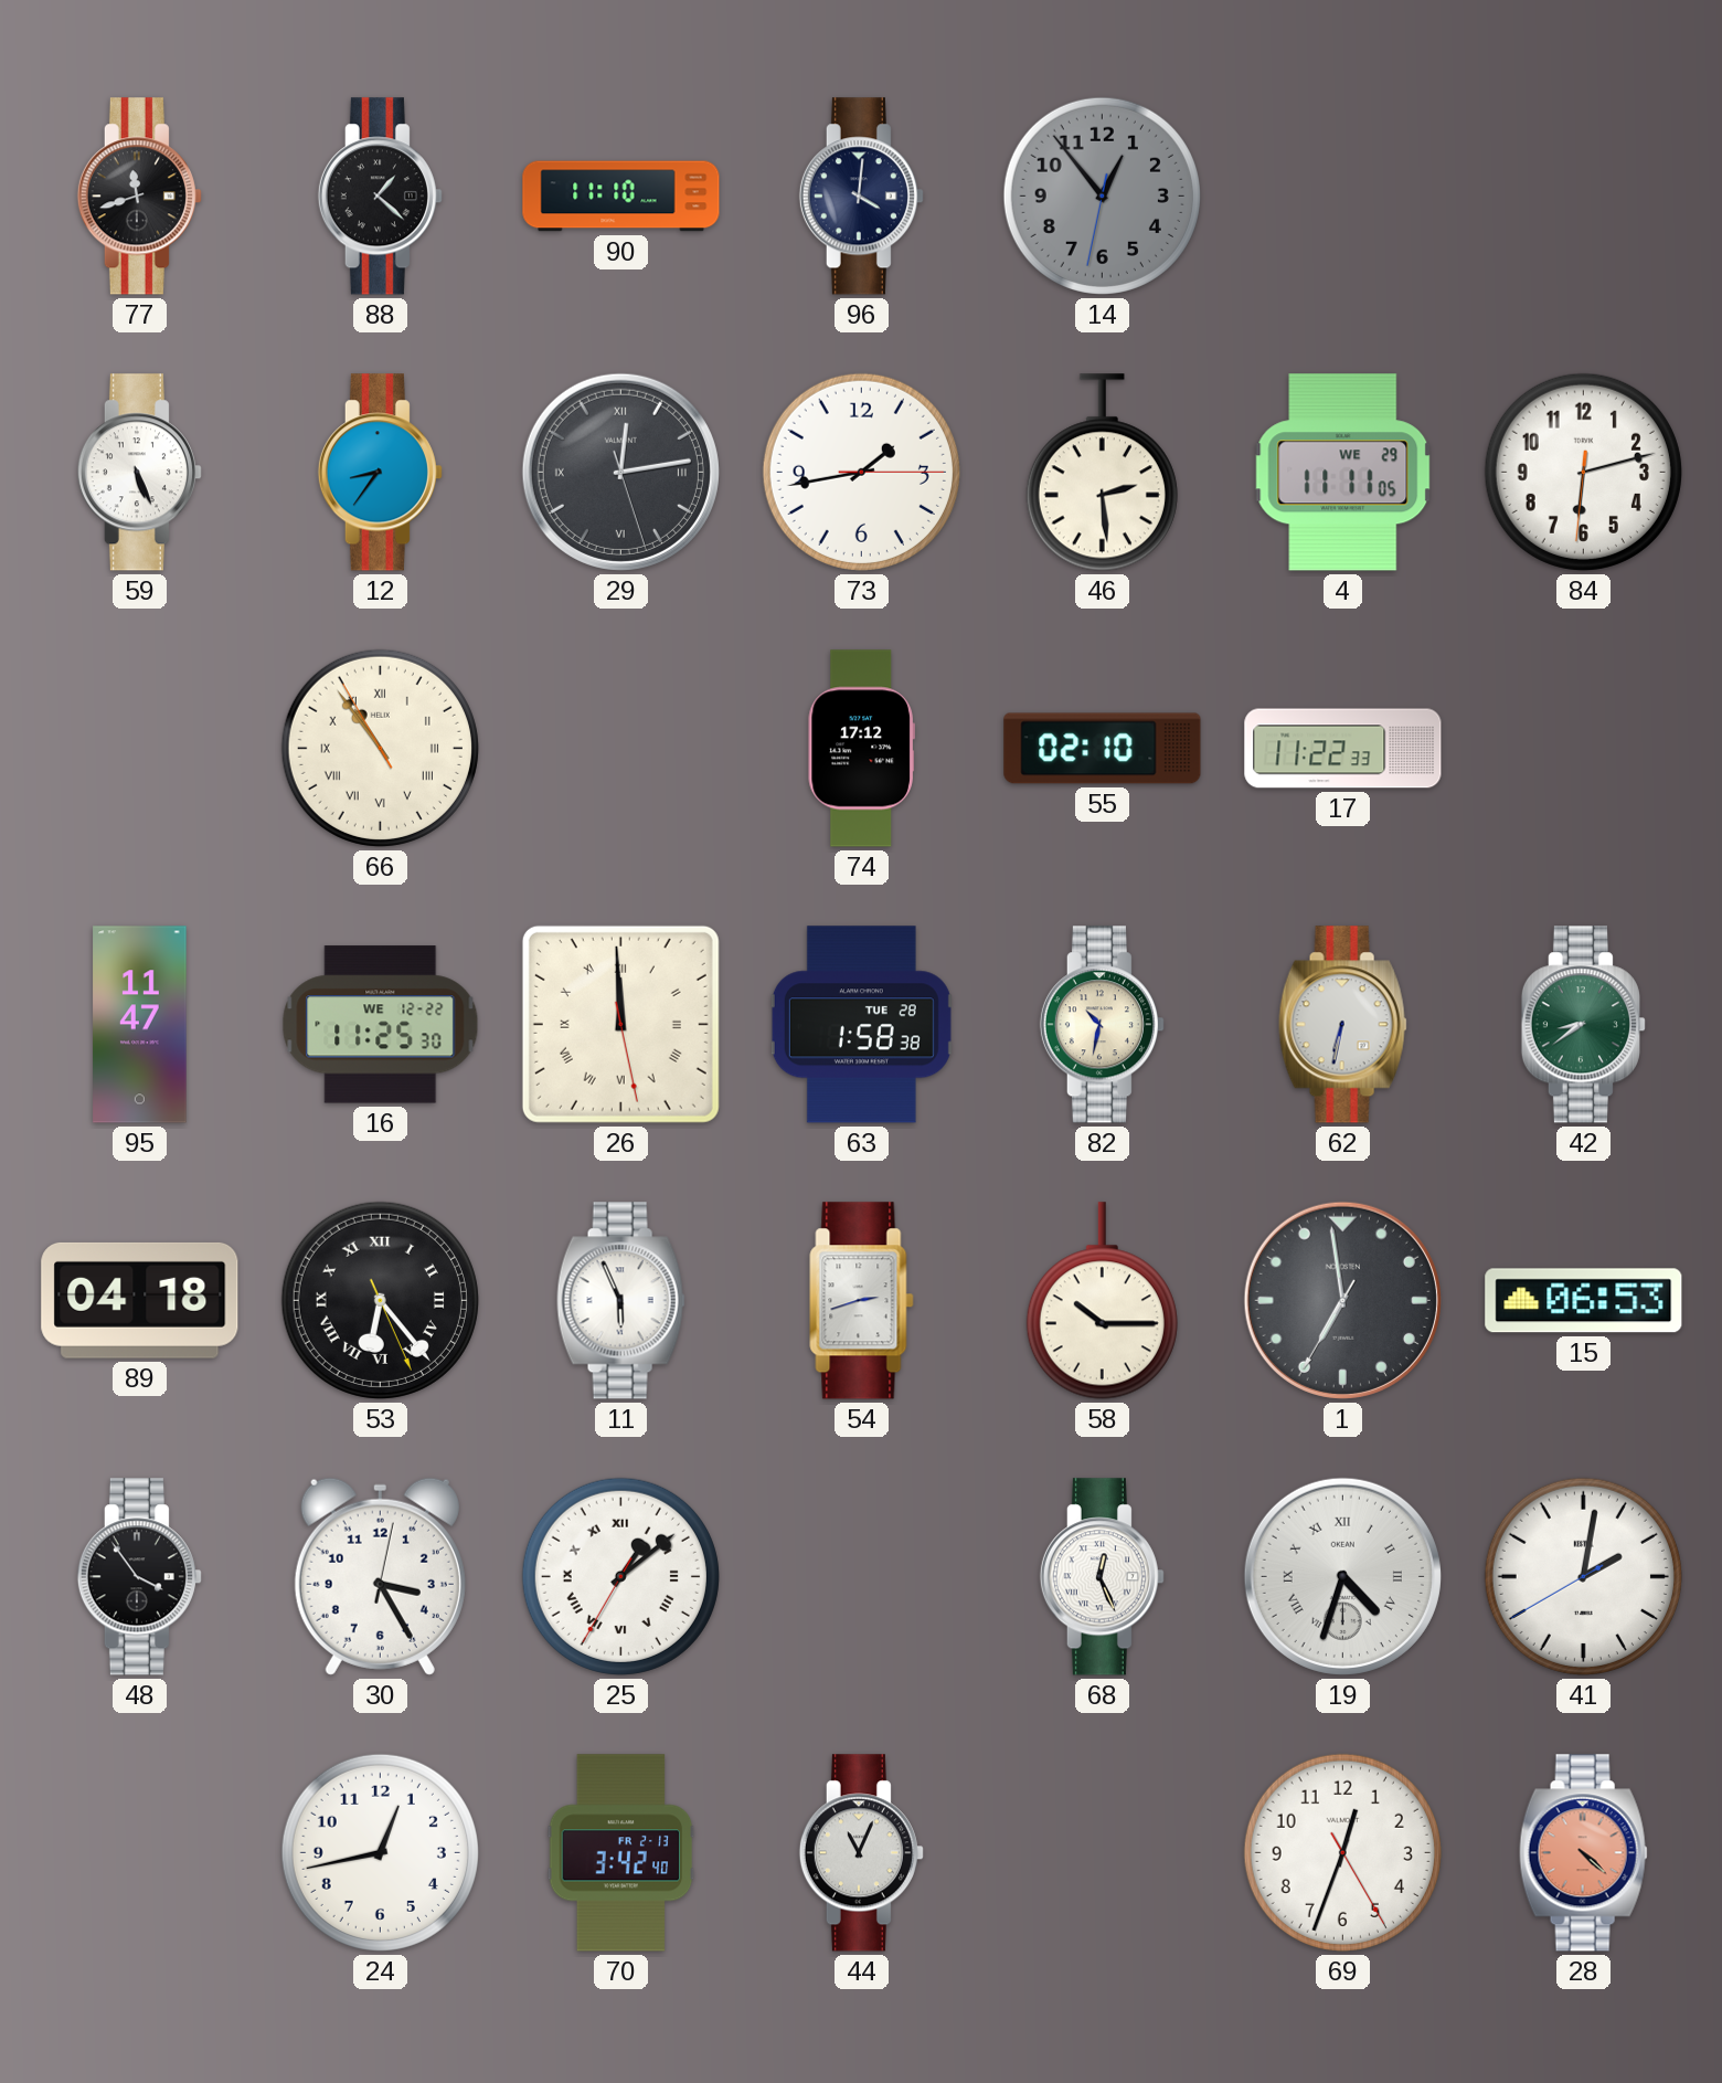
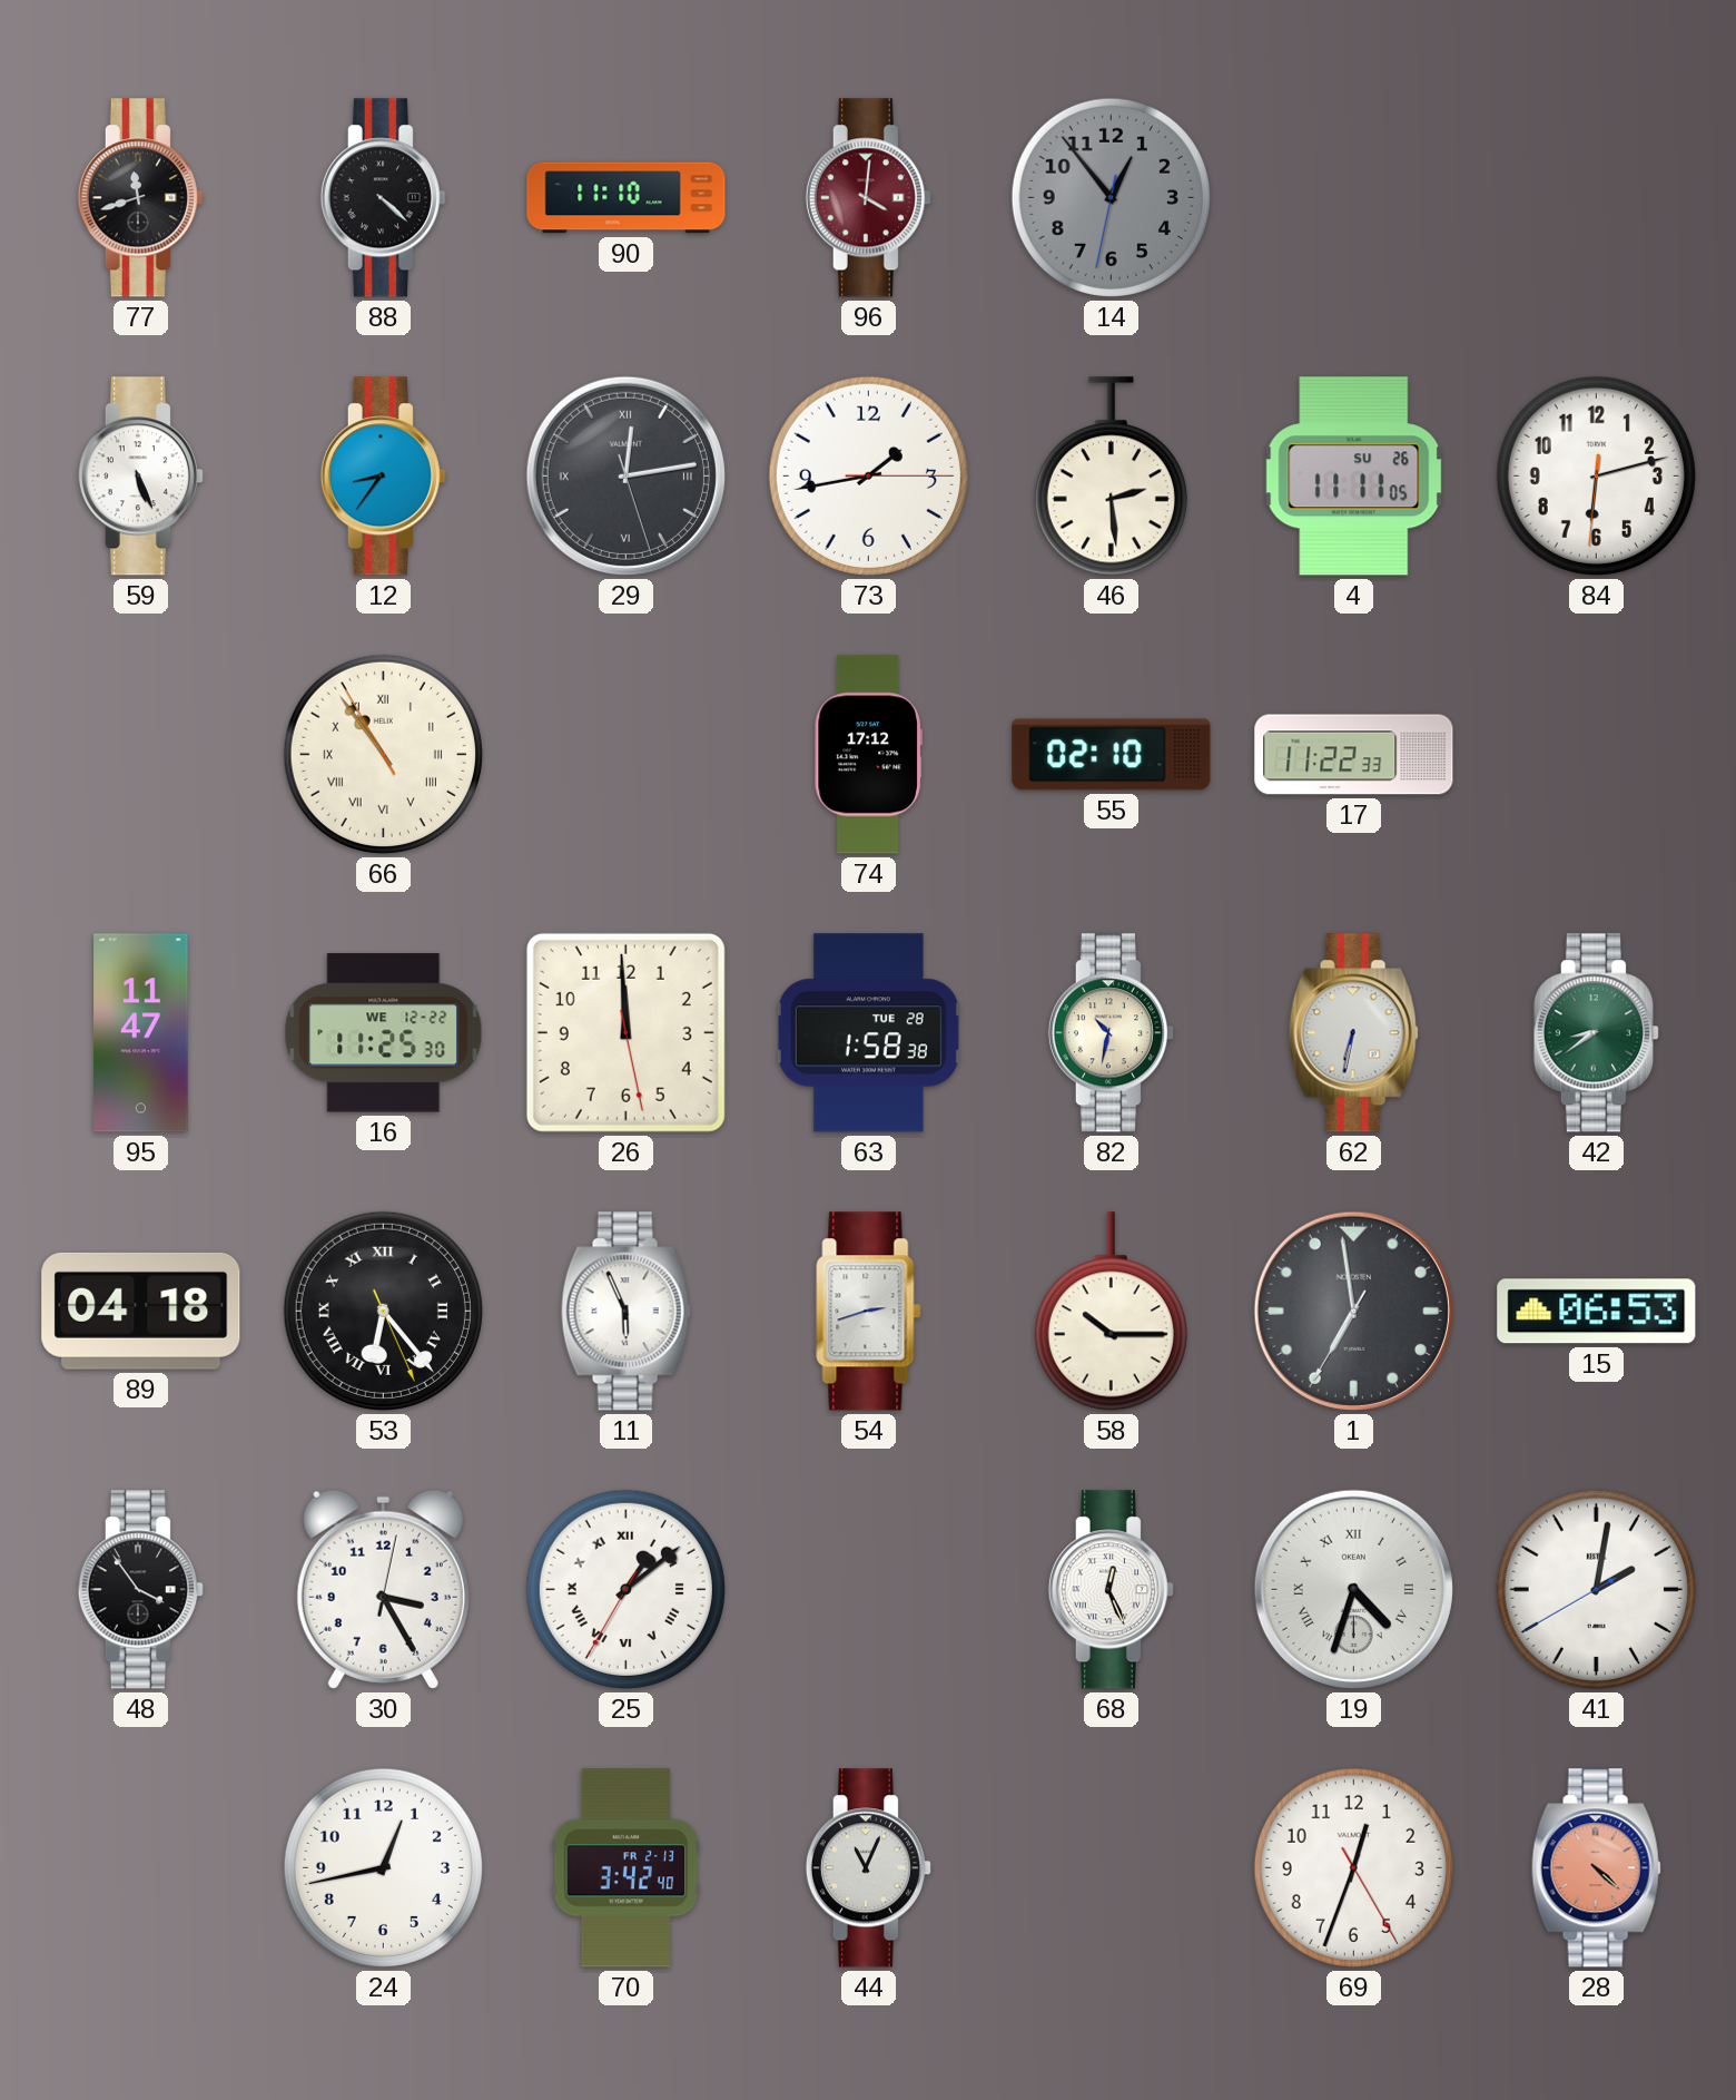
88: 1:22 -> 4:22
96 dial: navy -> burgundy
4 date: WE 29 -> SU 26
26 numerals: Roman -> Arabic
